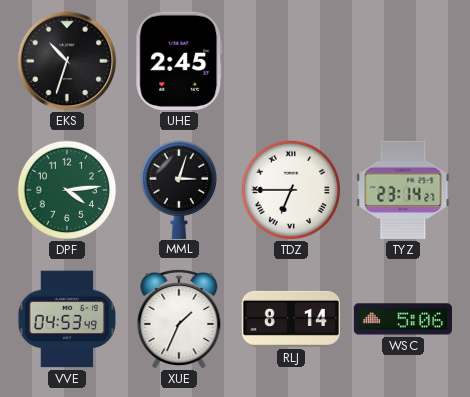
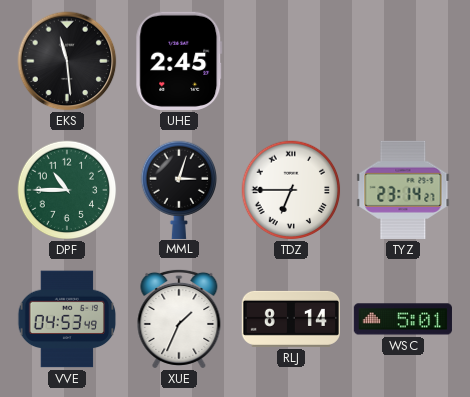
EKS: 10:33 -> 11:29
DPF: 4:14 -> 10:45
WSC: 5:06 -> 5:01
